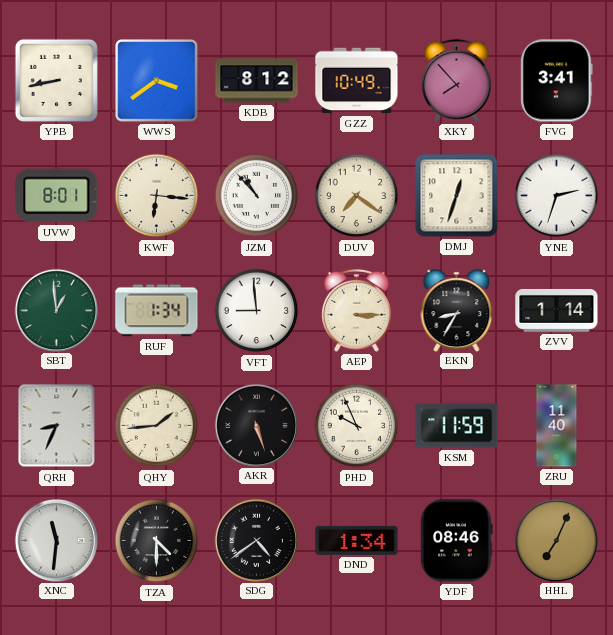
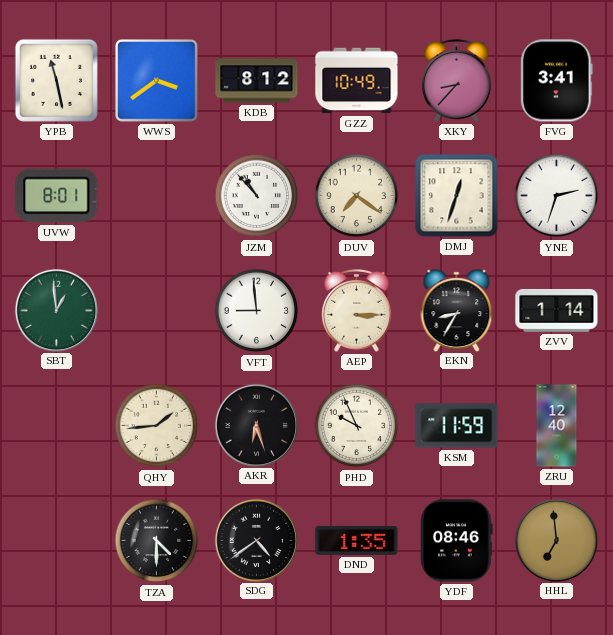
YPB: 8:43 -> 11:28
XKY: 7:53 -> 8:37
KWF: 6:16 -> none
RUF: 1:34 -> none
QRH: 8:34 -> none
AKR: 5:27 -> 6:27
ZRU: 11:40 -> 12:40
XNC: 11:31 -> none
DND: 1:34 -> 1:35
HHL: 7:04 -> 6:59
